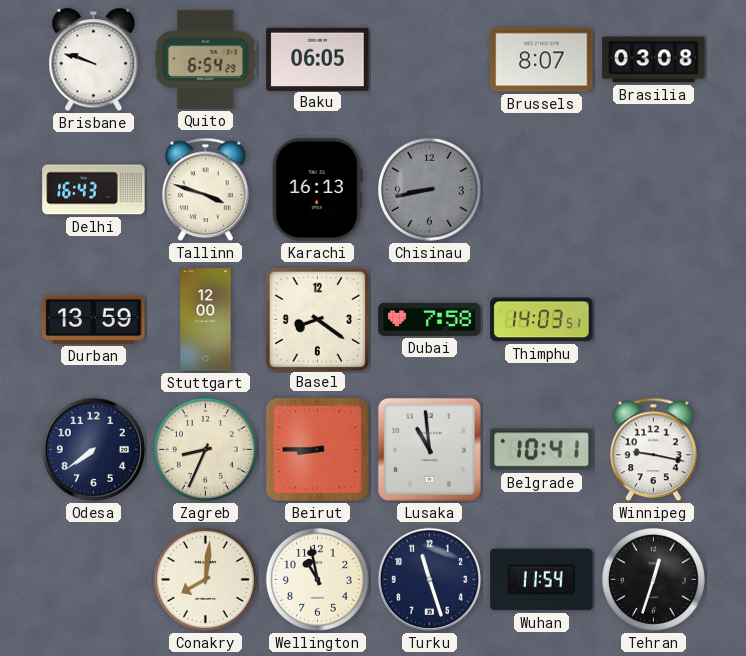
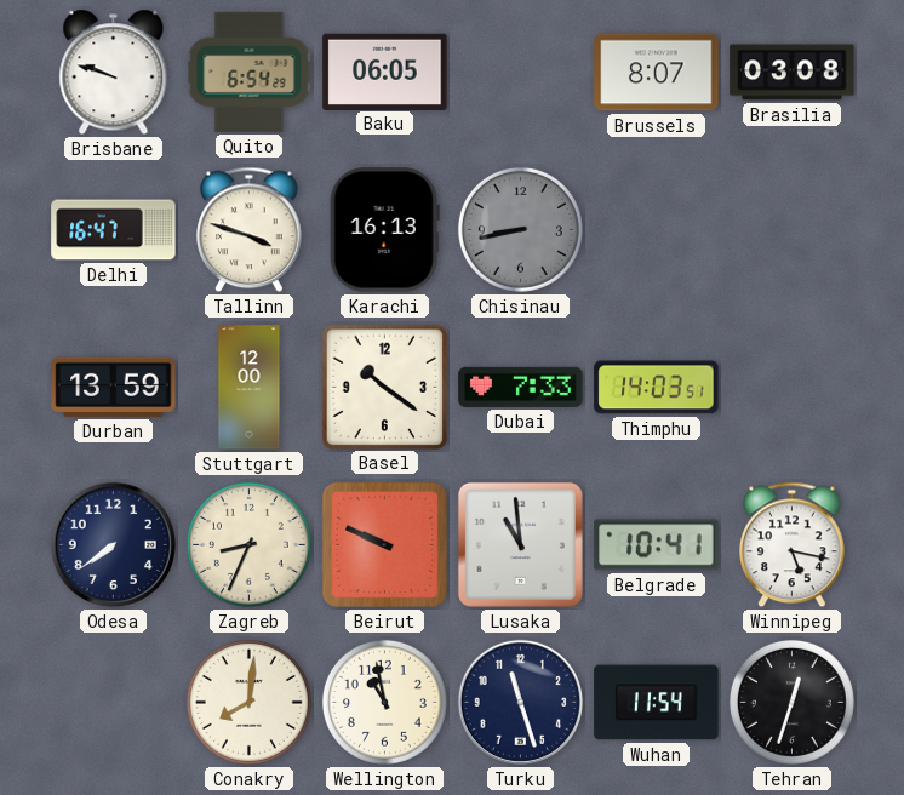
Delhi: 16:43 -> 16:47
Basel: 8:21 -> 10:21
Dubai: 7:58 -> 7:33
Beirut: 8:45 -> 9:49
Winnipeg: 9:17 -> 5:17
